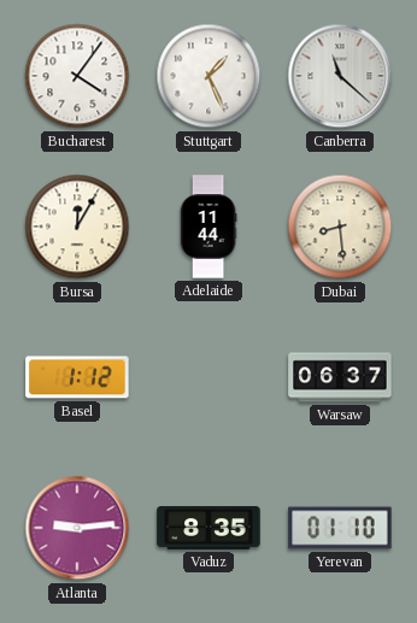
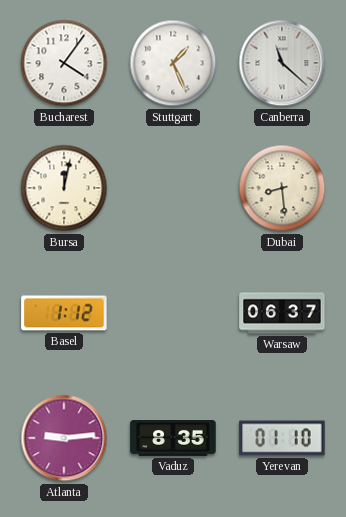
Bursa: 12:05 -> 12:02
Adelaide: 11:44 -> none
